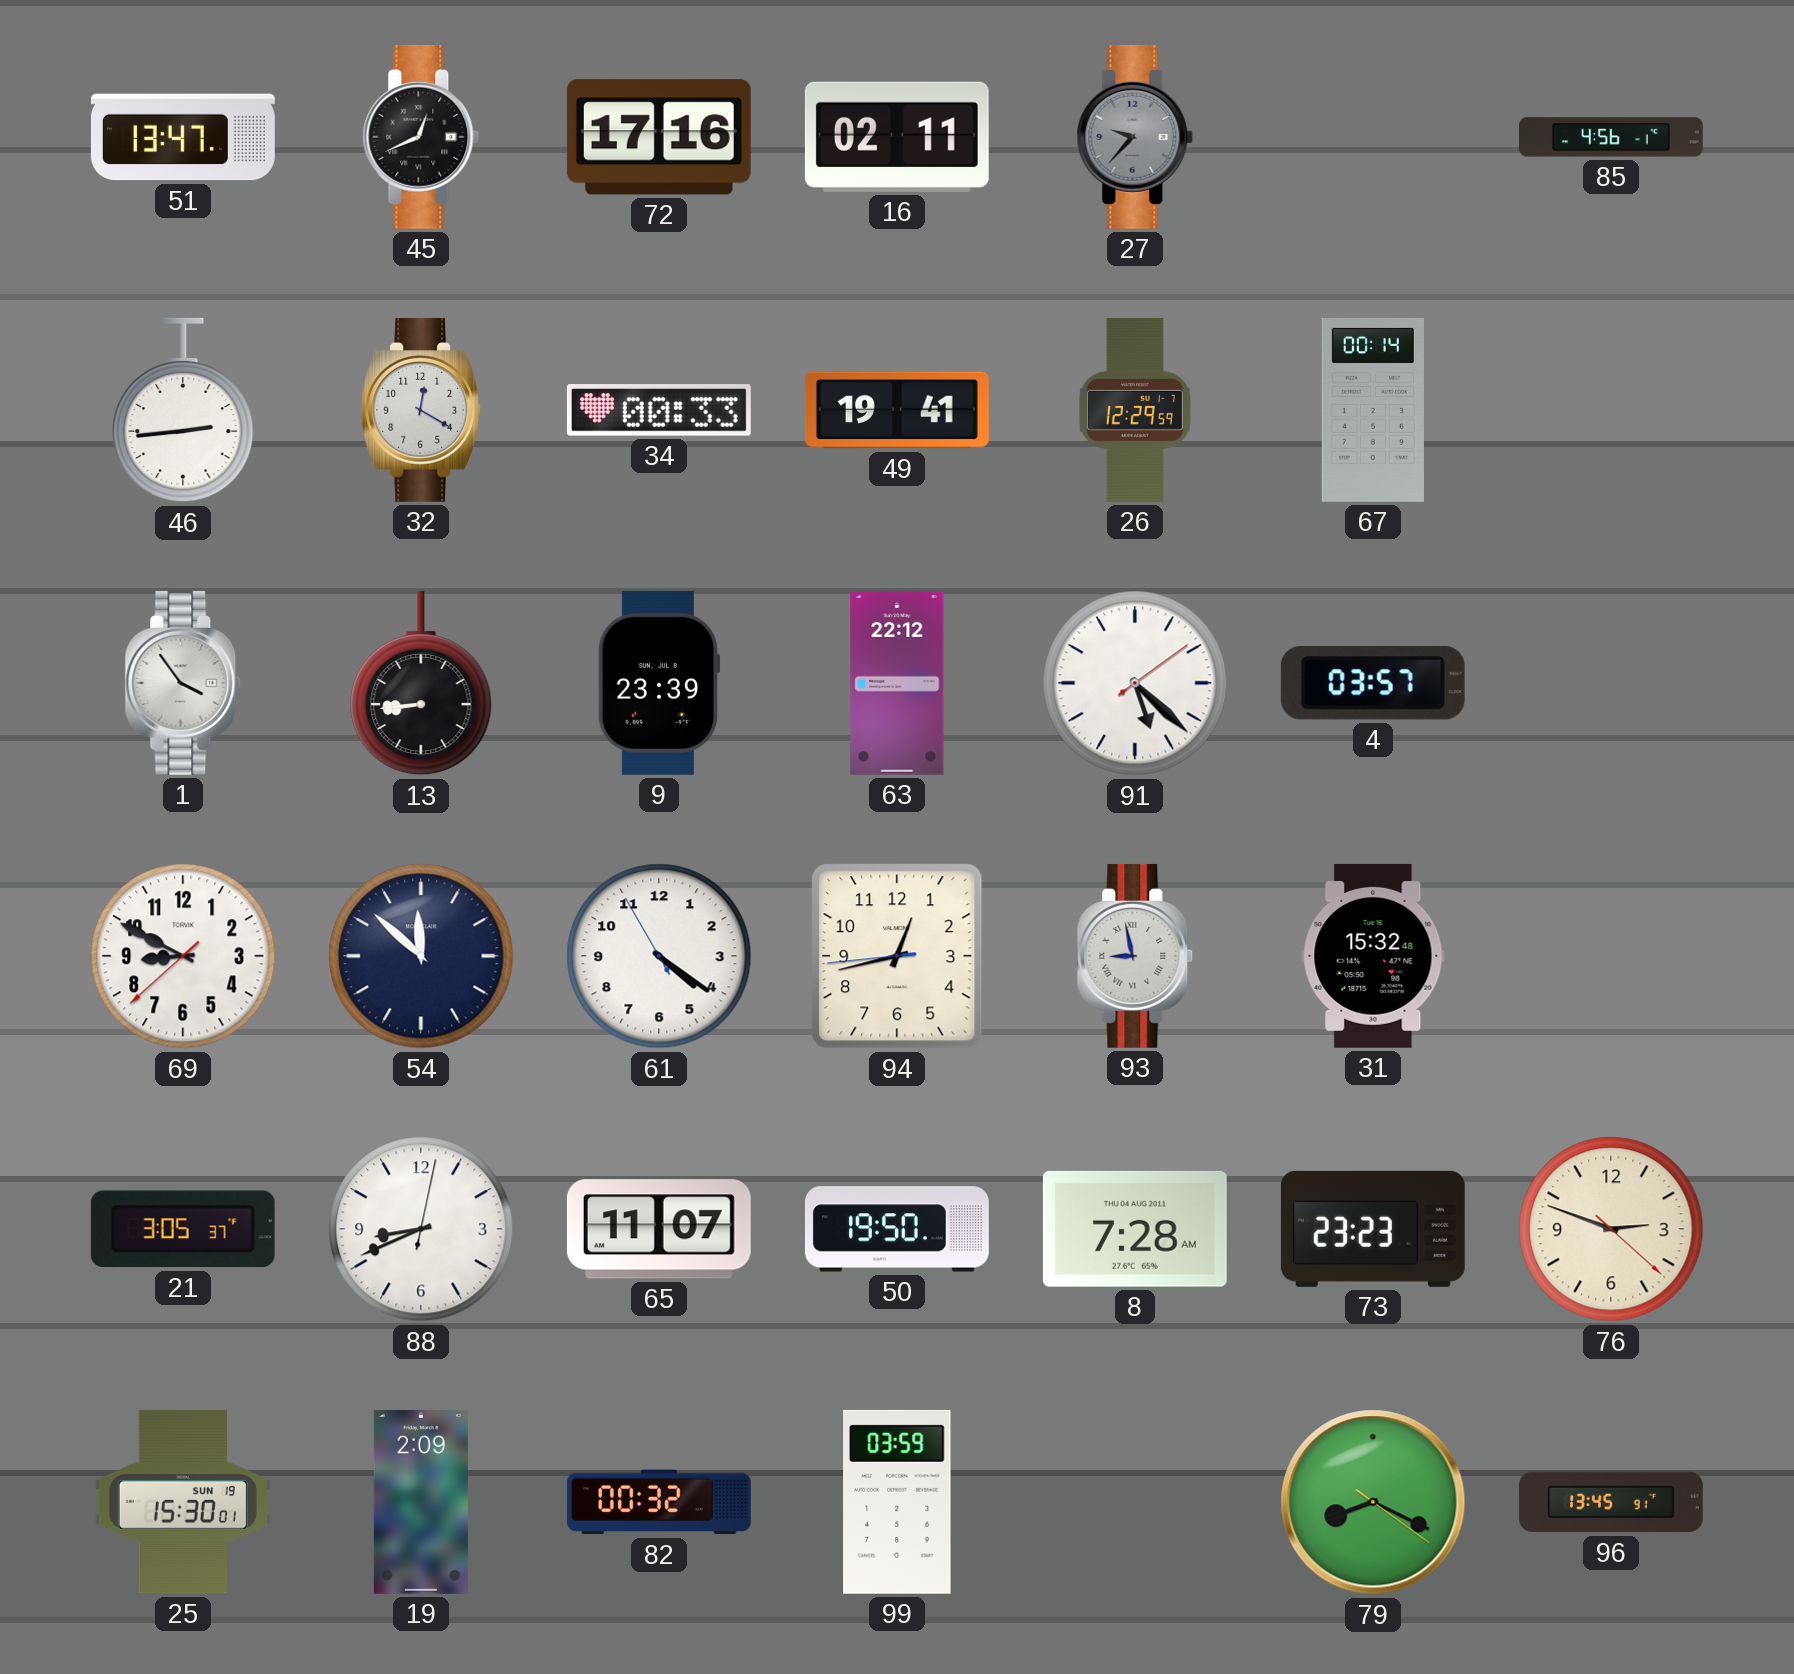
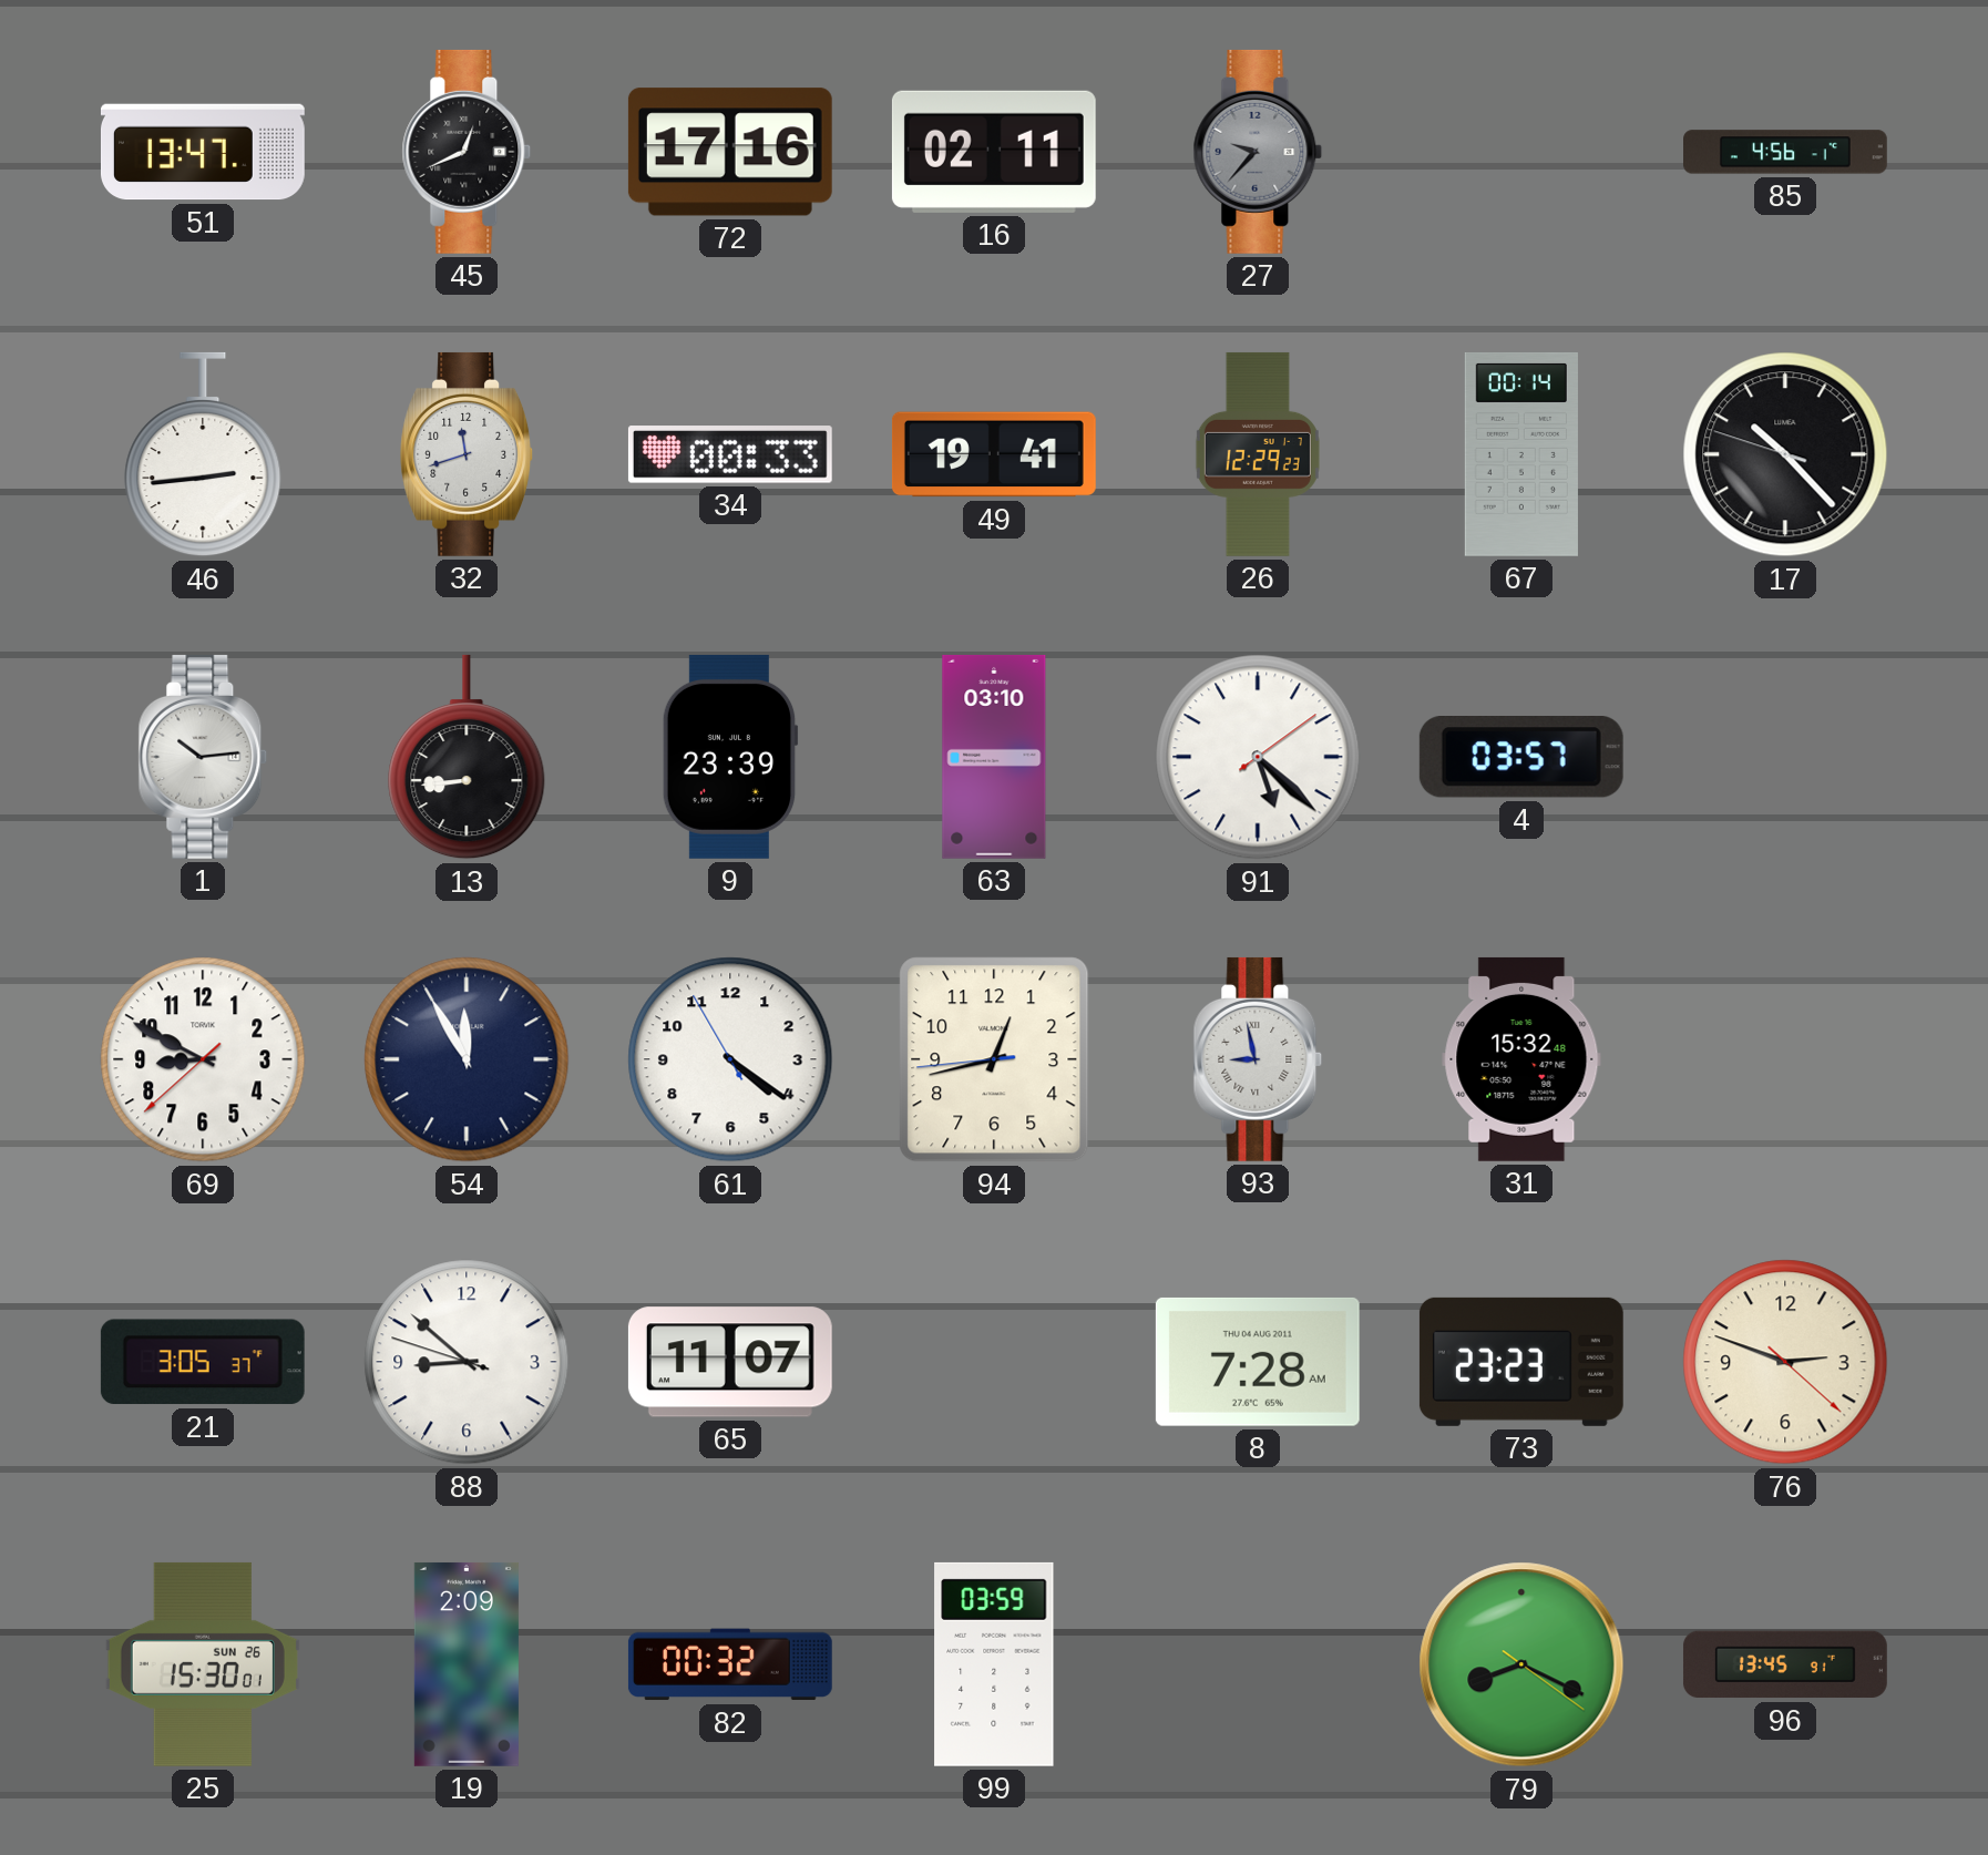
32: 12:20 -> 11:42
26: 12:29:59 -> 12:29:23
17: none -> 10:22
1: 3:54 -> 10:14
63: 22:12 -> 03:10
54: 11:52 -> 11:55
88: 8:41 -> 8:51
50: 19:50 -> none
25 date: SUN 19 -> SUN 26
